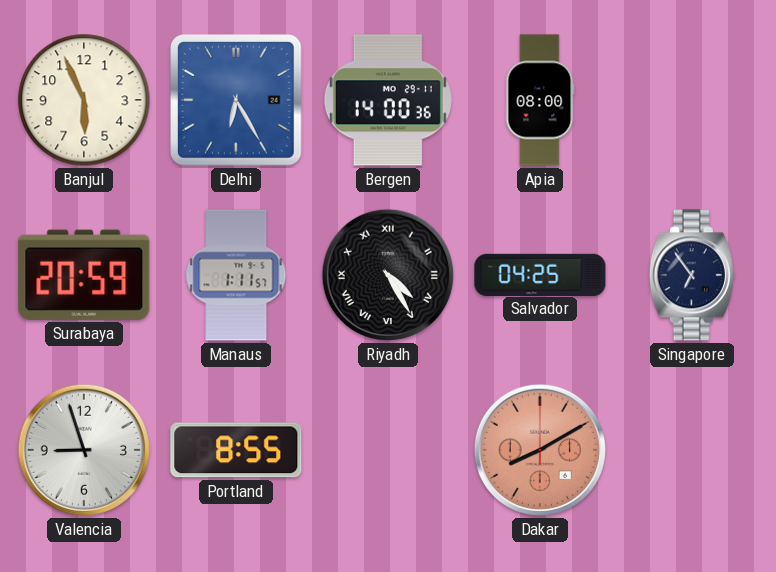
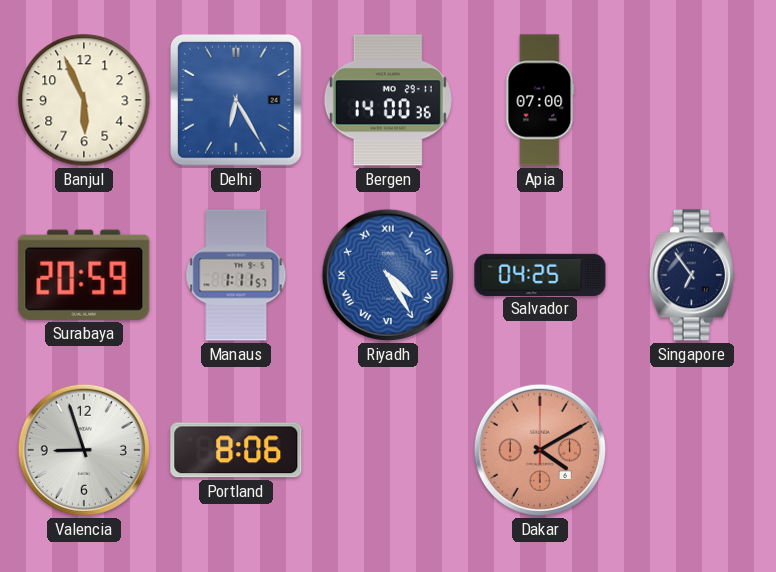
Apia: 08:00 -> 07:00
Riyadh dial: black -> blue
Portland: 8:55 -> 8:06
Dakar: 8:10 -> 4:10
